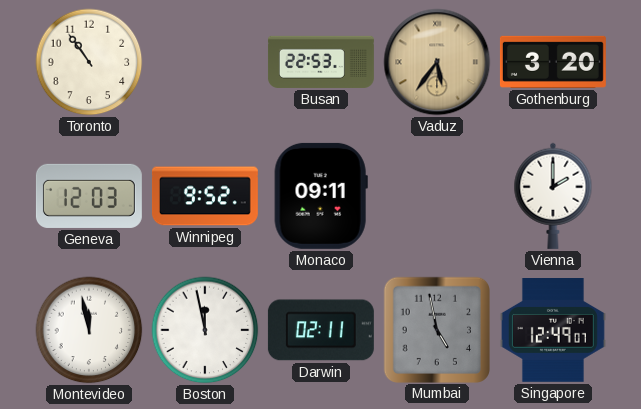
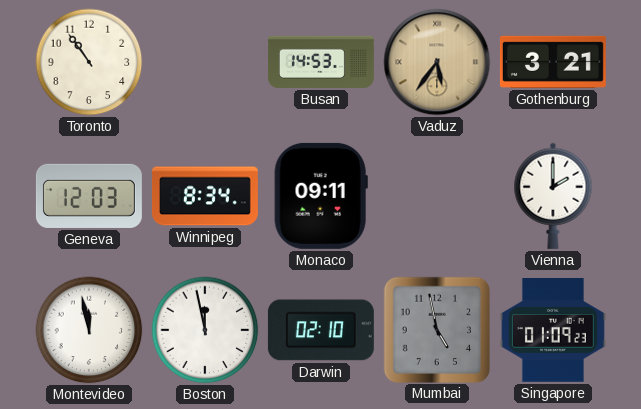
Busan: 22:53 -> 14:53
Gothenburg: 3:20 -> 3:21
Winnipeg: 9:52 -> 8:34
Darwin: 02:11 -> 02:10
Singapore: 12:49 -> 01:09
